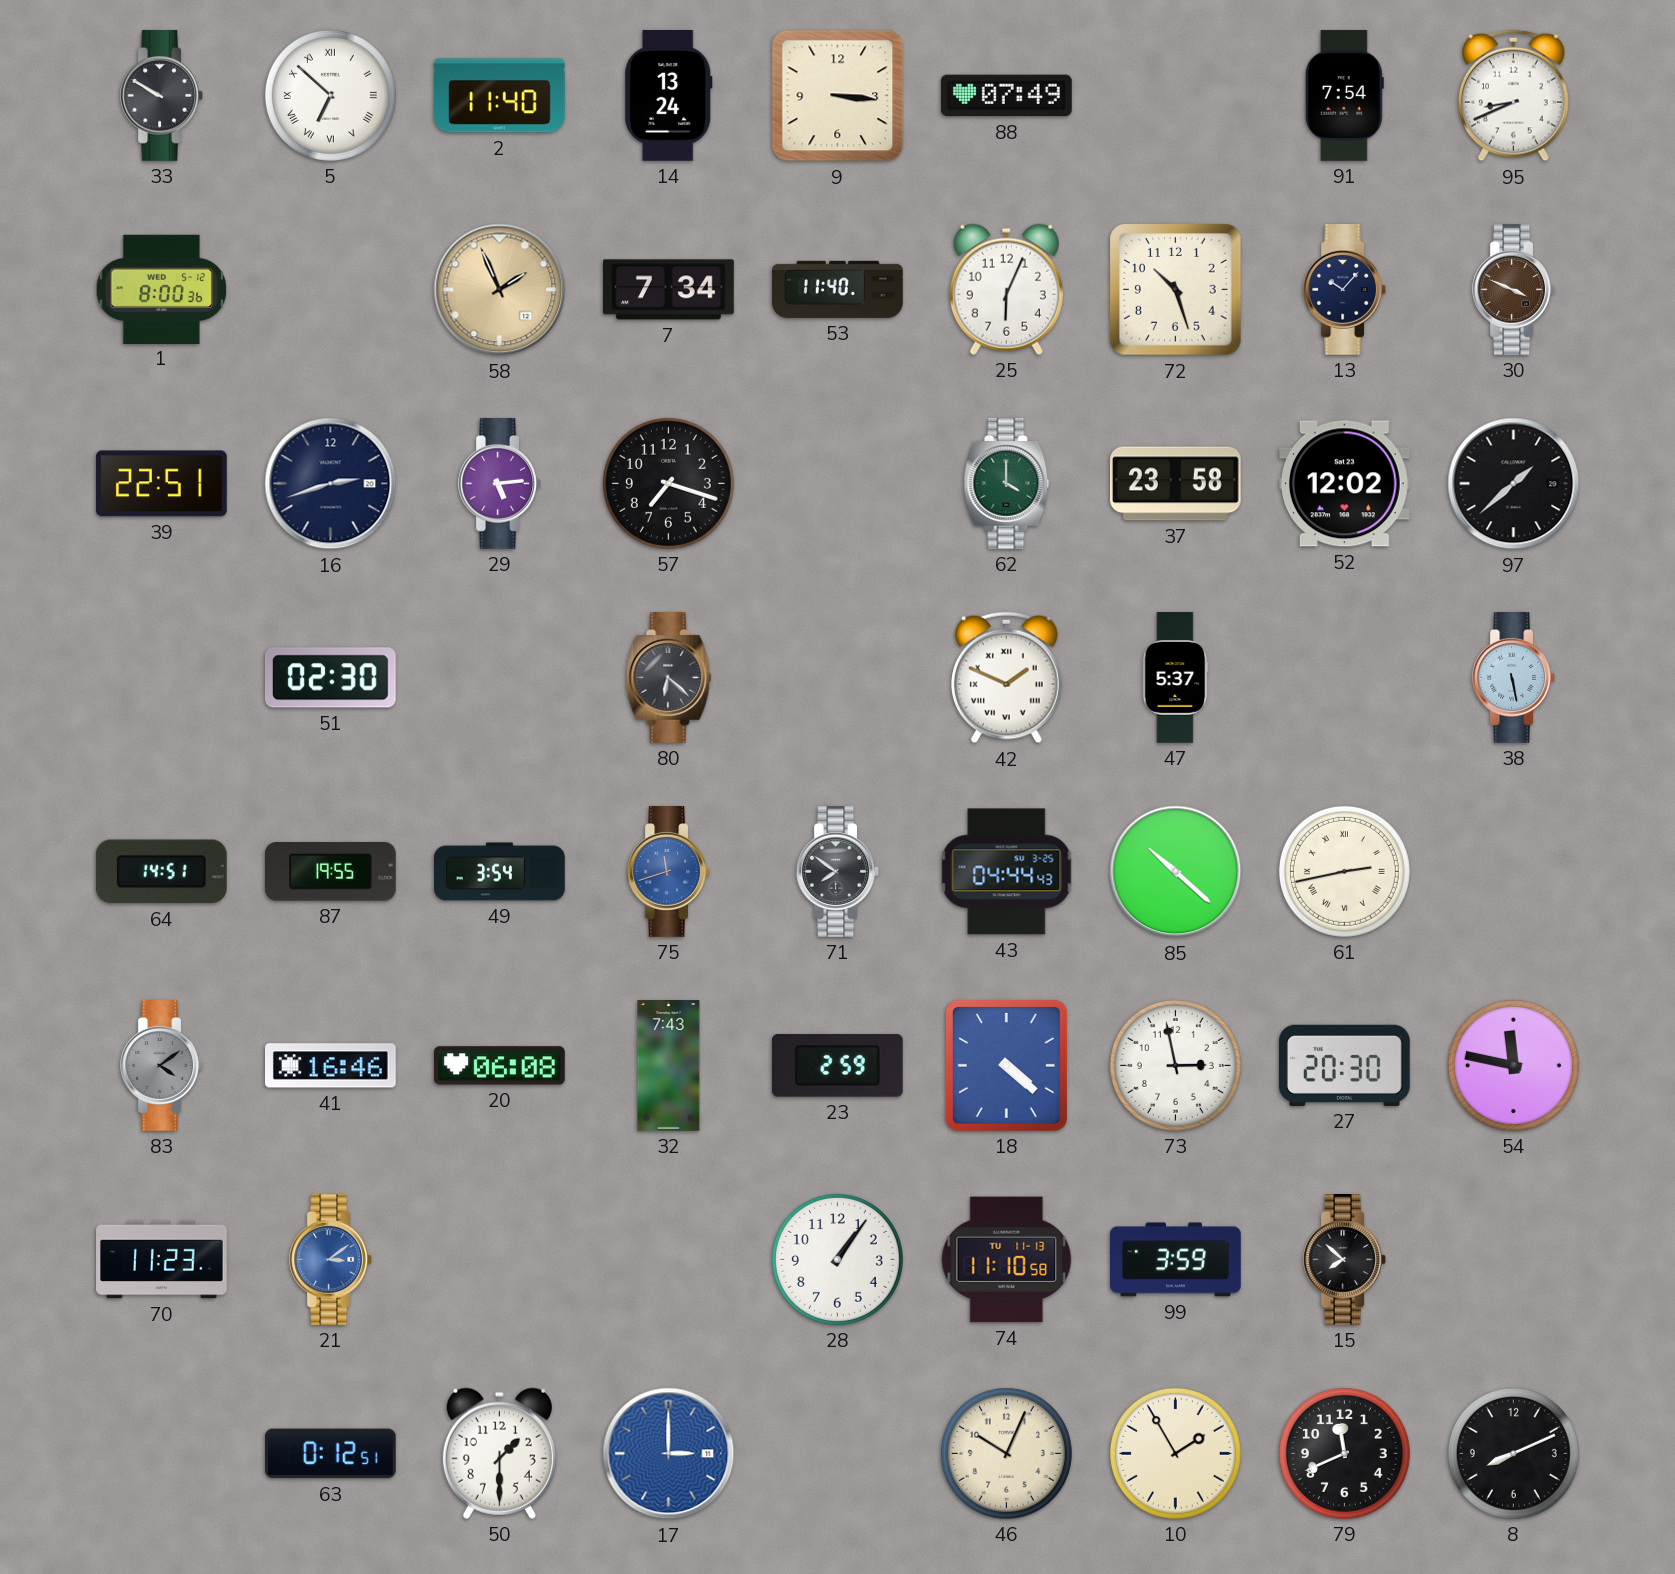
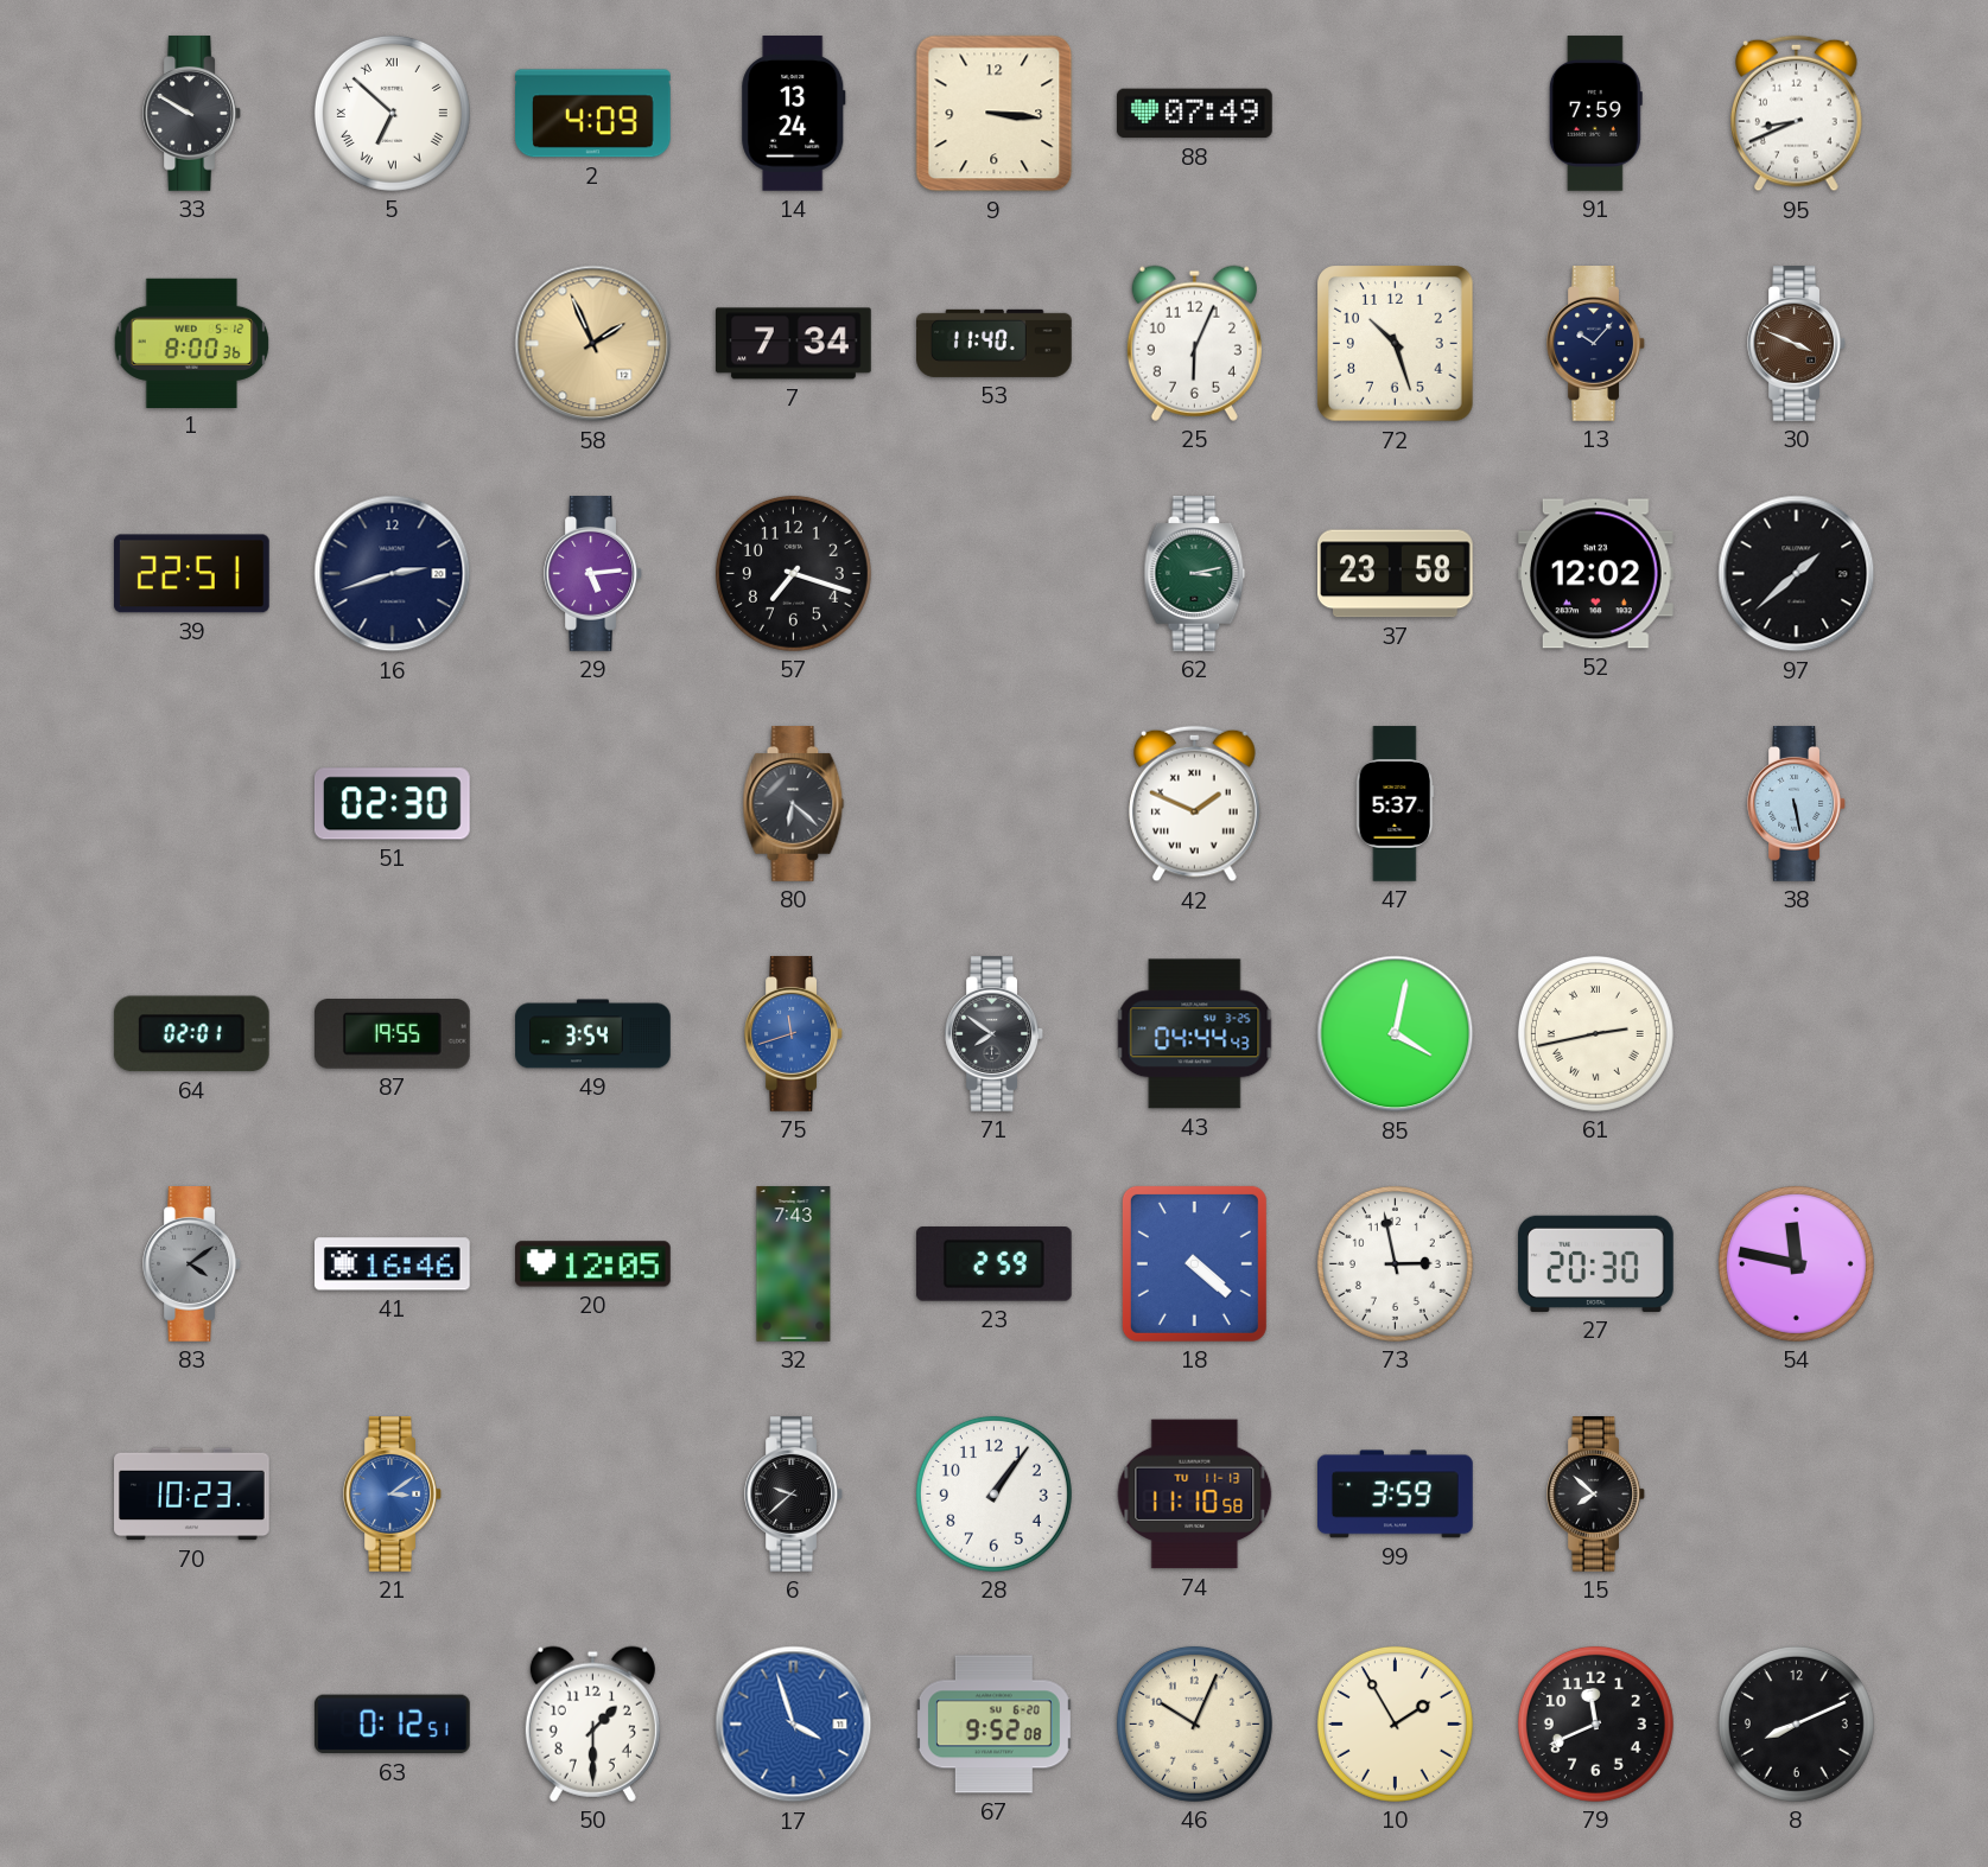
2: 11:40 -> 4:09
91: 7:54 -> 7:59
62: 4:00 -> 3:13
64: 14:51 -> 02:01
85: 10:22 -> 4:02
20: 06:08 -> 12:05
70: 11:23 -> 10:23
6: none -> 9:38
17: 3:00 -> 3:57
67: none -> 9:52
